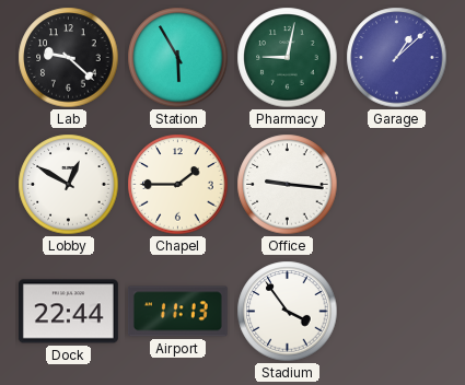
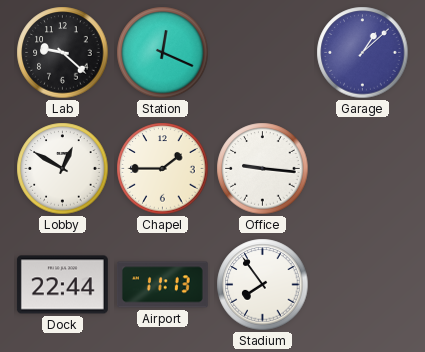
Station: 5:55 -> 12:19
Pharmacy: 9:02 -> none
Stadium: 3:54 -> 7:54
